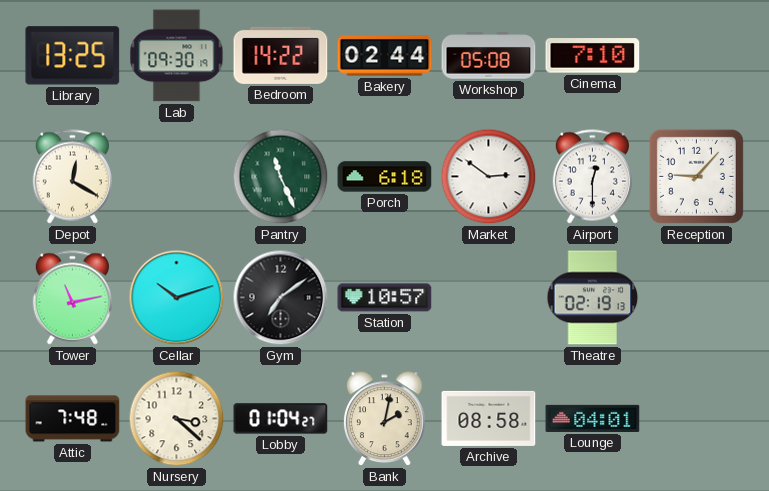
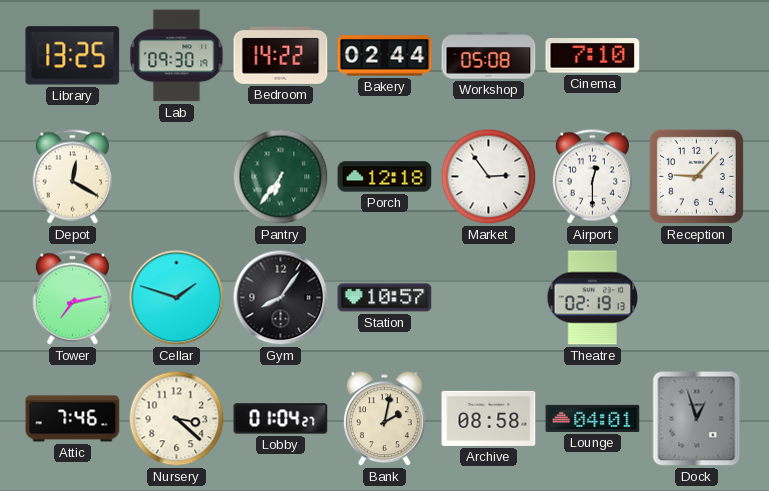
Pantry: 11:26 -> 6:36
Porch: 6:18 -> 12:18
Market: 2:51 -> 2:54
Tower: 11:13 -> 7:13
Cellar: 10:12 -> 1:48
Gym: 7:09 -> 8:06
Attic: 7:48 -> 7:46
Dock: none -> 12:57
